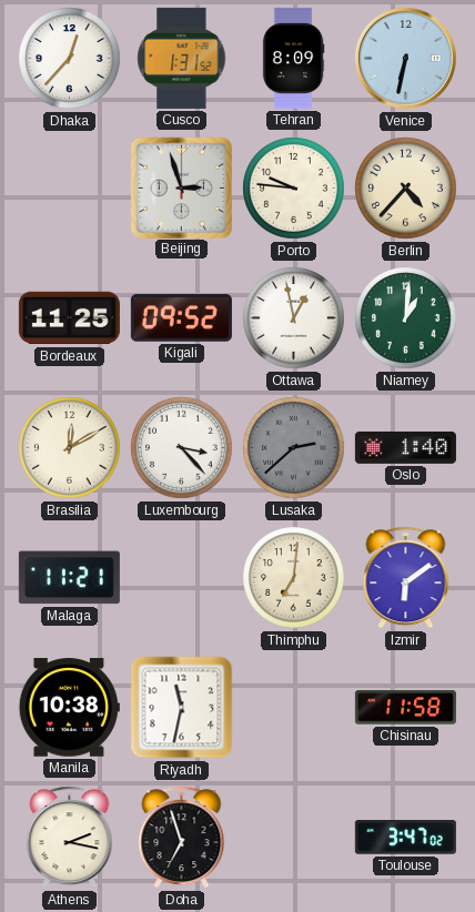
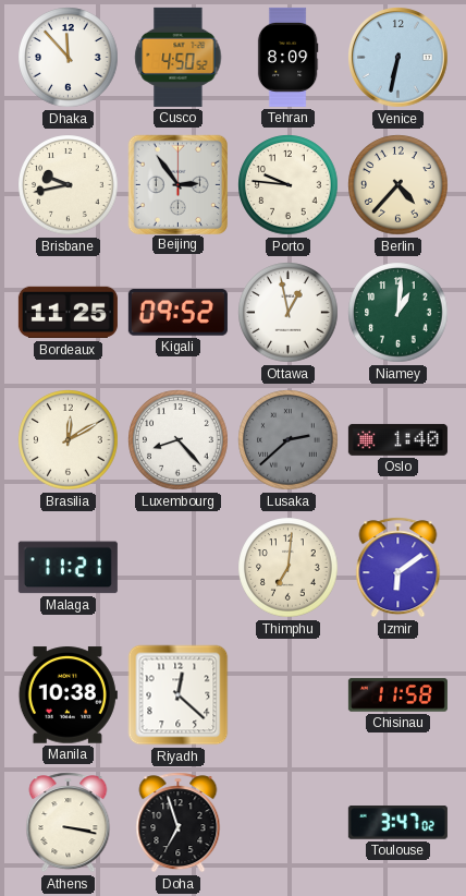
Dhaka: 12:37 -> 11:53
Cusco: 1:31 -> 4:50
Brisbane: none -> 9:43
Beijing: 2:57 -> 2:54
Luxembourg: 3:23 -> 8:23
Riyadh: 11:32 -> 12:22
Athens: 2:17 -> 3:17
